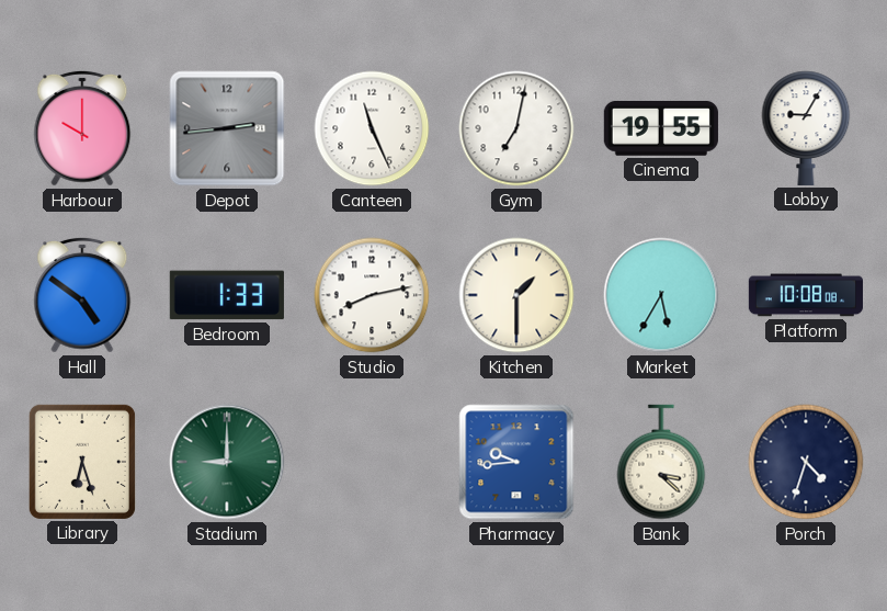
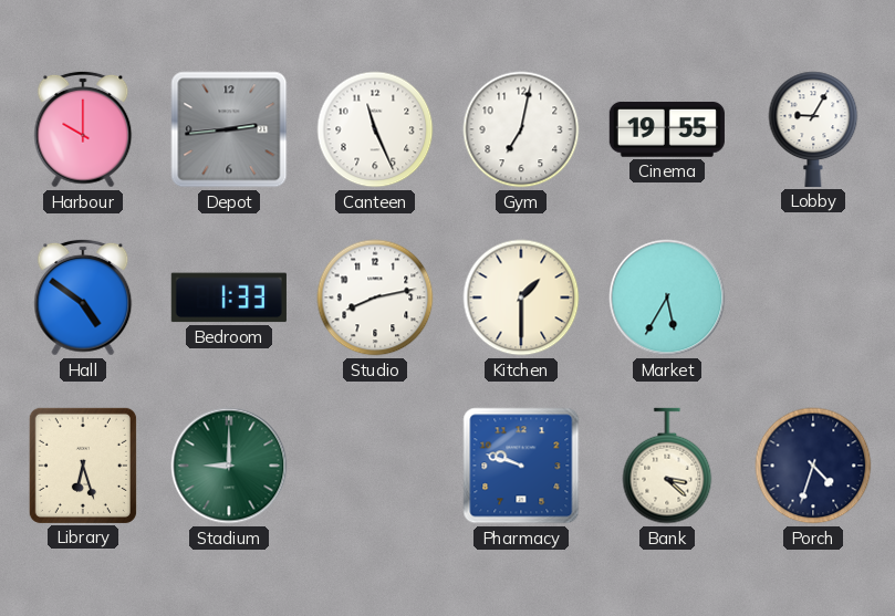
Platform: 10:08 -> none
Pharmacy: 9:44 -> 9:48
